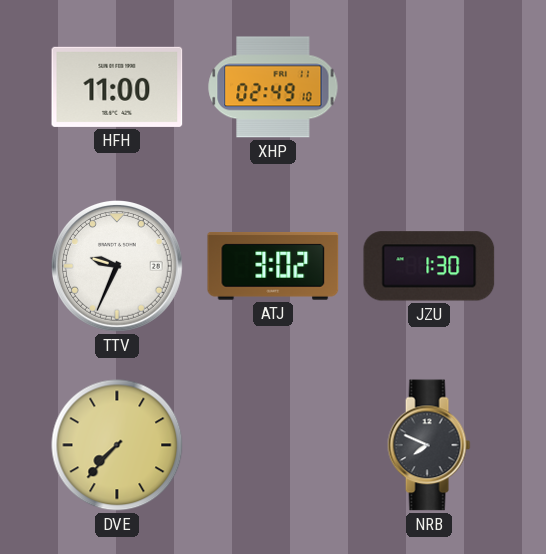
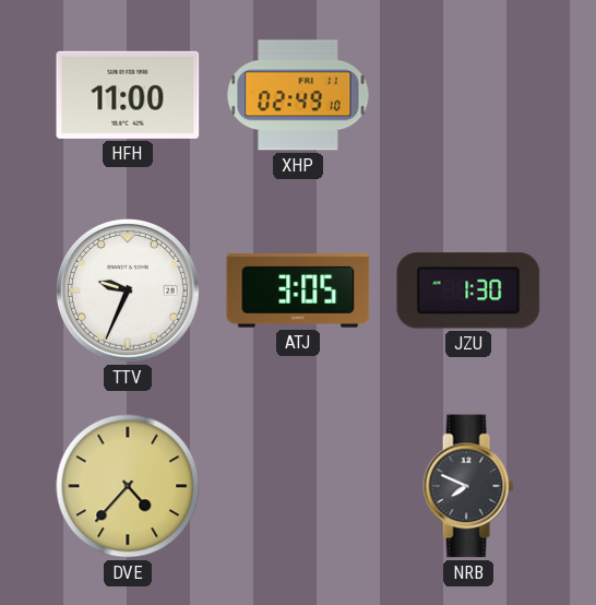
ATJ: 3:02 -> 3:05
DVE: 7:37 -> 4:37
